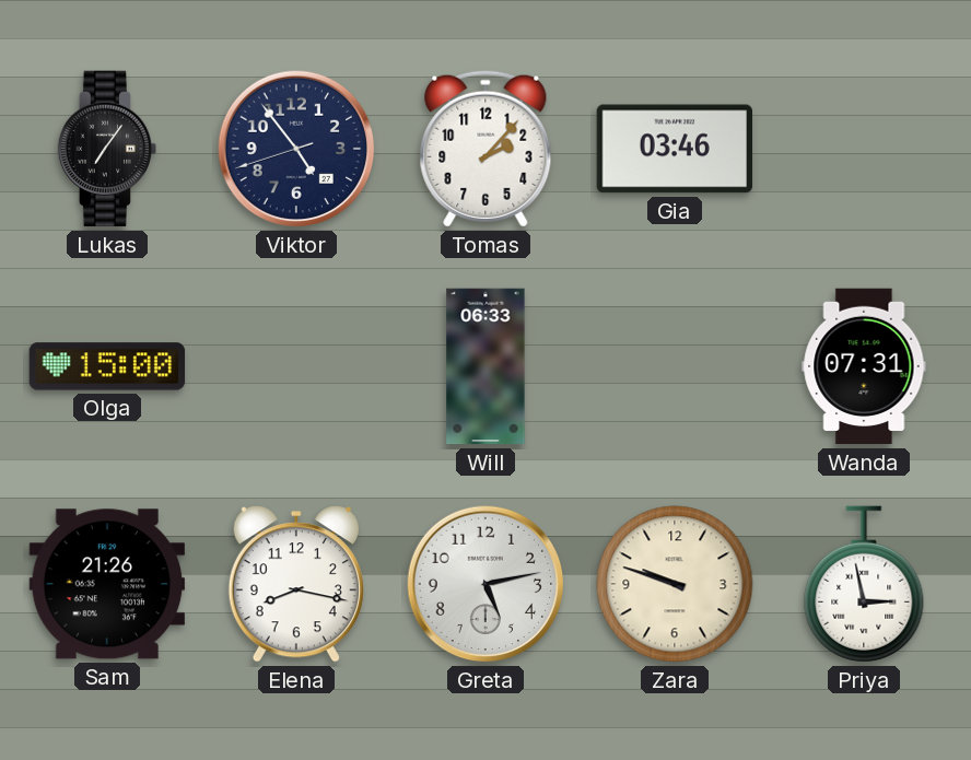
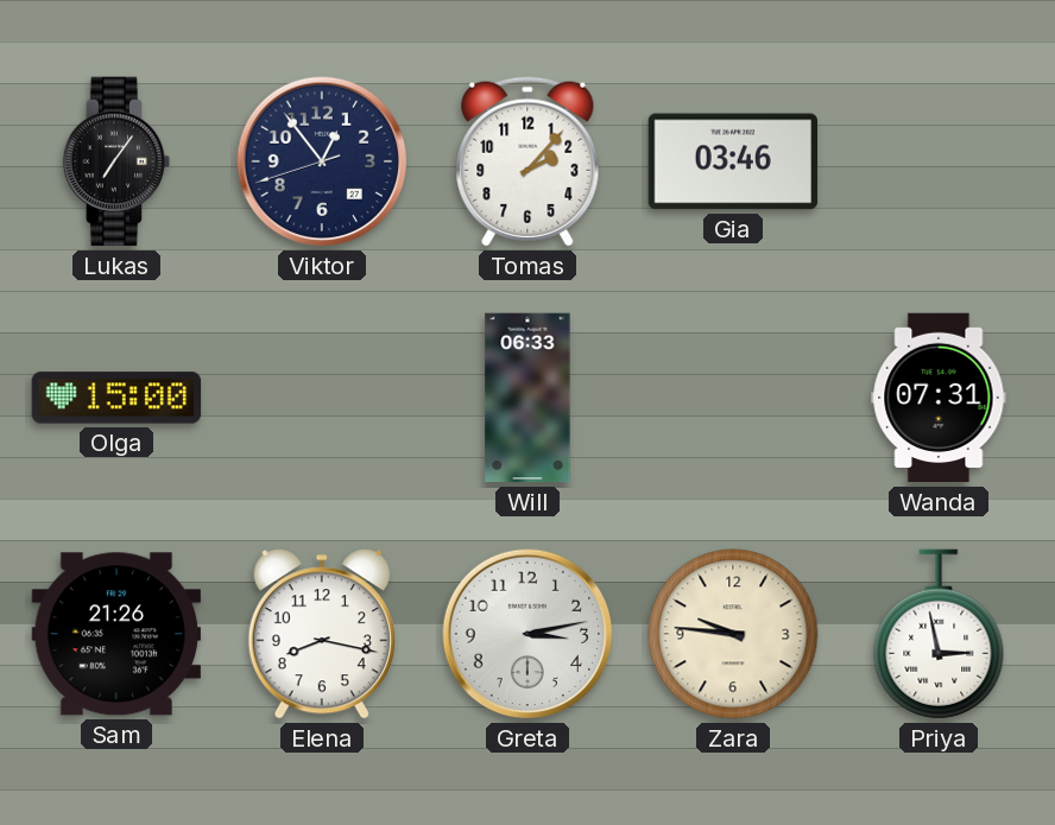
Viktor: 4:53 -> 12:53
Greta: 5:13 -> 3:13
Zara: 9:48 -> 9:46
